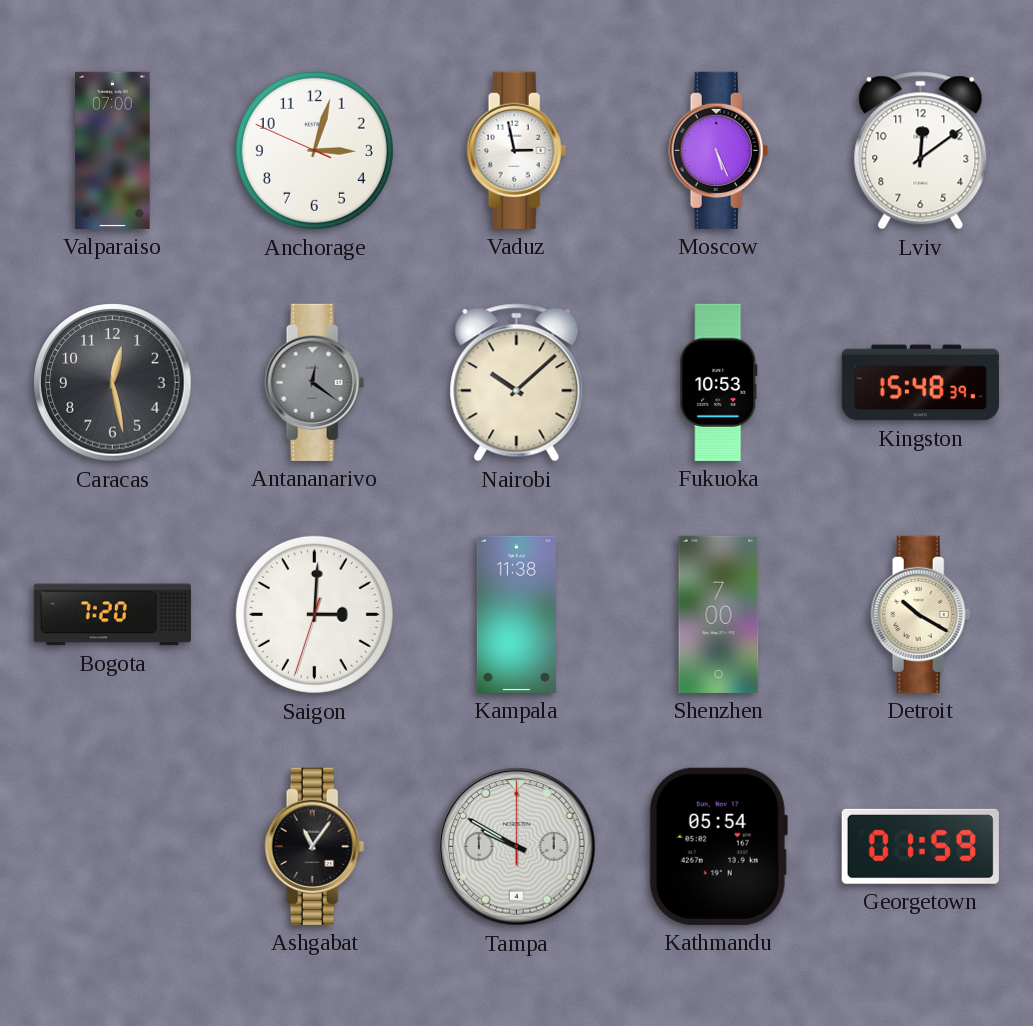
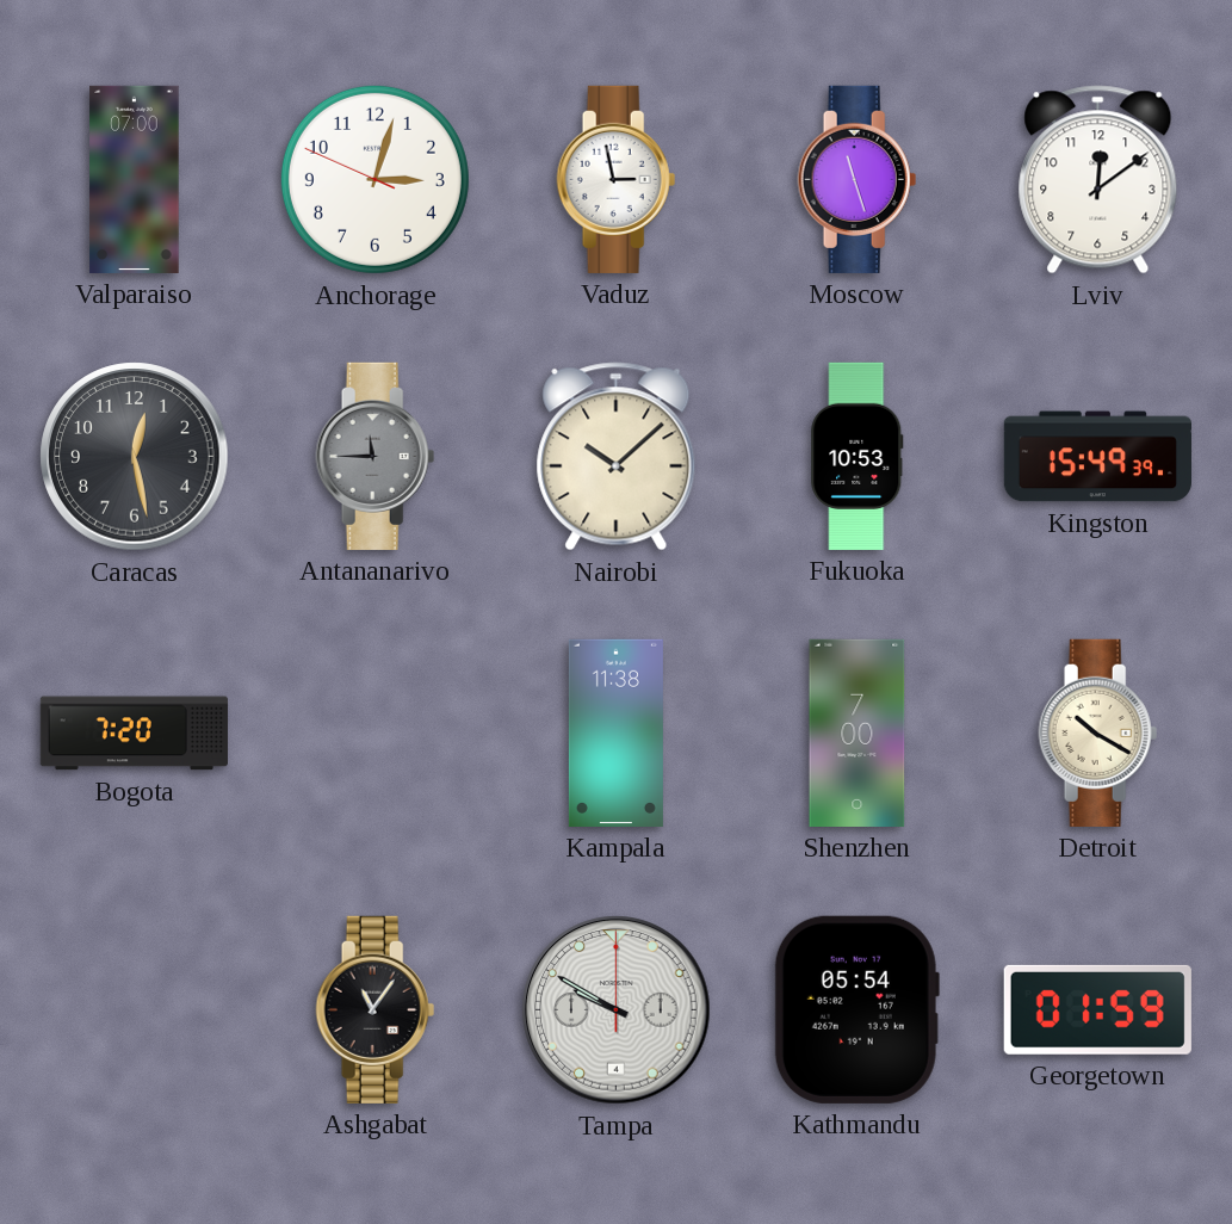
Moscow: 5:26 -> 11:27
Antananarivo: 12:21 -> 11:45
Kingston: 15:48 -> 15:49
Saigon: 3:00 -> none
